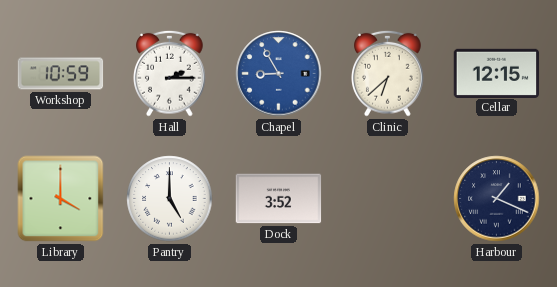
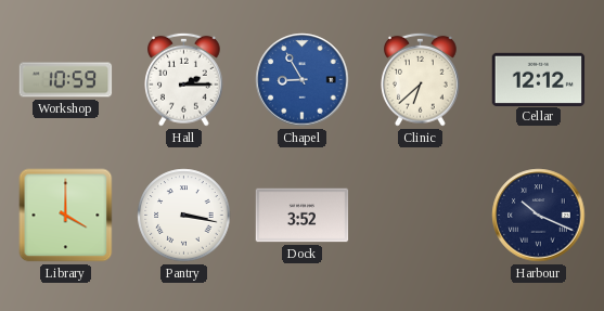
Cellar: 12:15 -> 12:12
Pantry: 5:00 -> 3:17
Harbour: 1:19 -> 10:19
